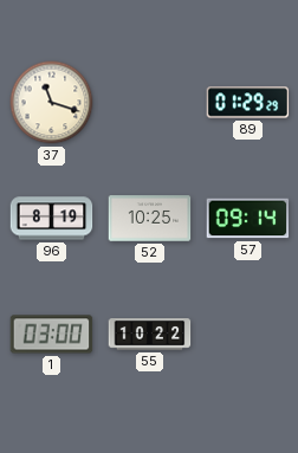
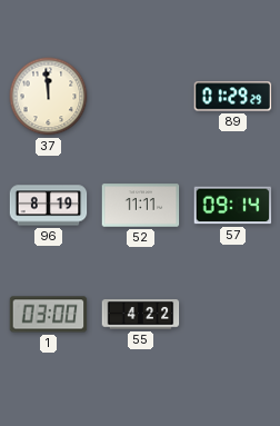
37: 11:18 -> 11:59
52: 10:25 -> 11:11
55: 10:22 -> 4:22
